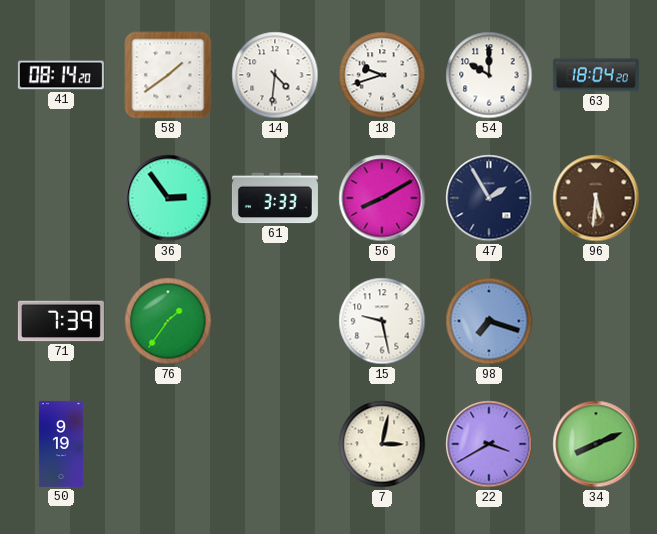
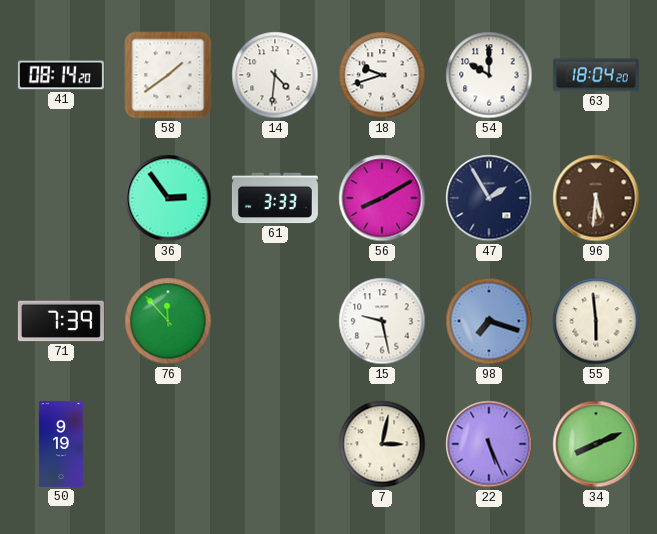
76: 1:36 -> 11:53
55: none -> 5:59
22: 3:40 -> 5:26
